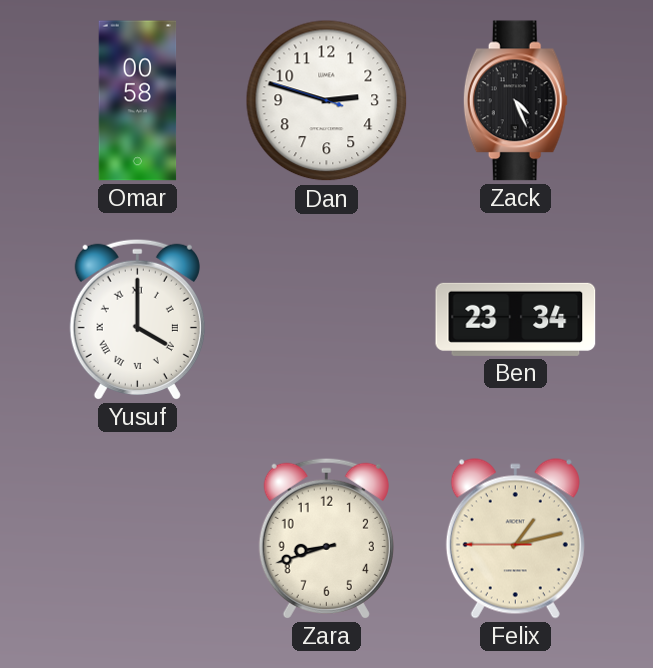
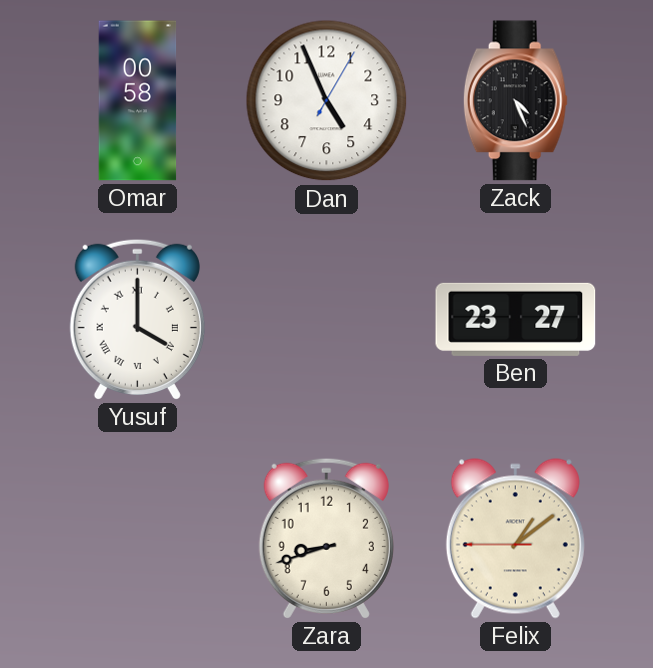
Dan: 2:47 -> 4:56
Ben: 23:34 -> 23:27
Felix: 1:12 -> 1:08
